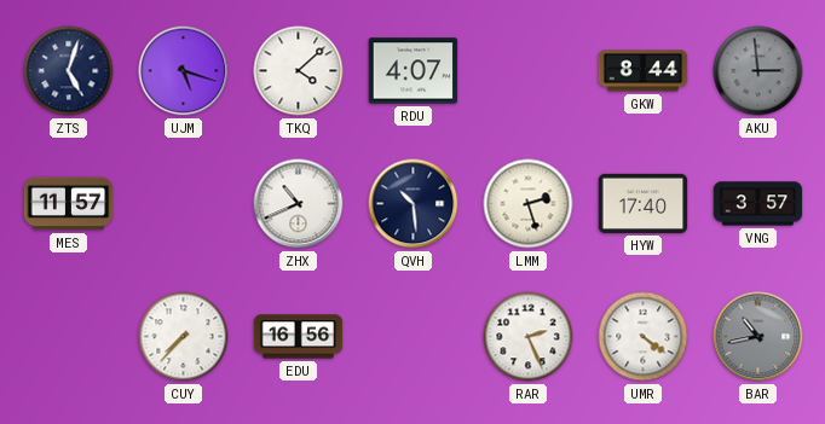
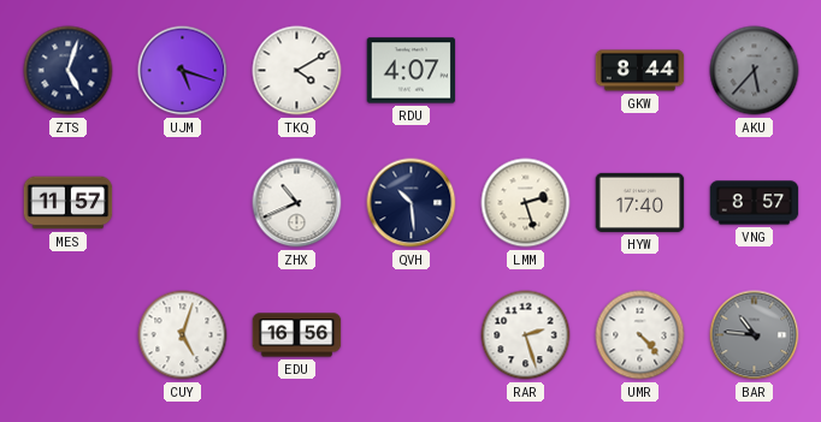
TKQ: 4:08 -> 4:10
AKU: 2:59 -> 5:37
VNG: 3:57 -> 8:57
CUY: 7:37 -> 5:03
RAR: 2:26 -> 2:27
UMR: 4:21 -> 4:23
BAR: 10:43 -> 10:46
